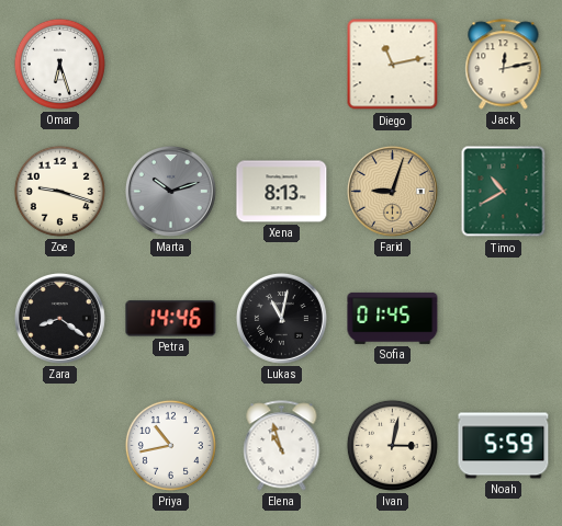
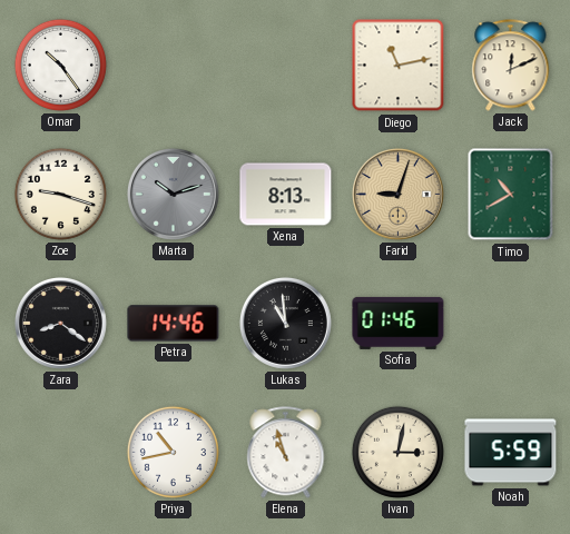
Omar: 6:27 -> 10:24
Jack: 12:13 -> 12:11
Lukas: 11:02 -> 10:59
Sofia: 01:45 -> 01:46
